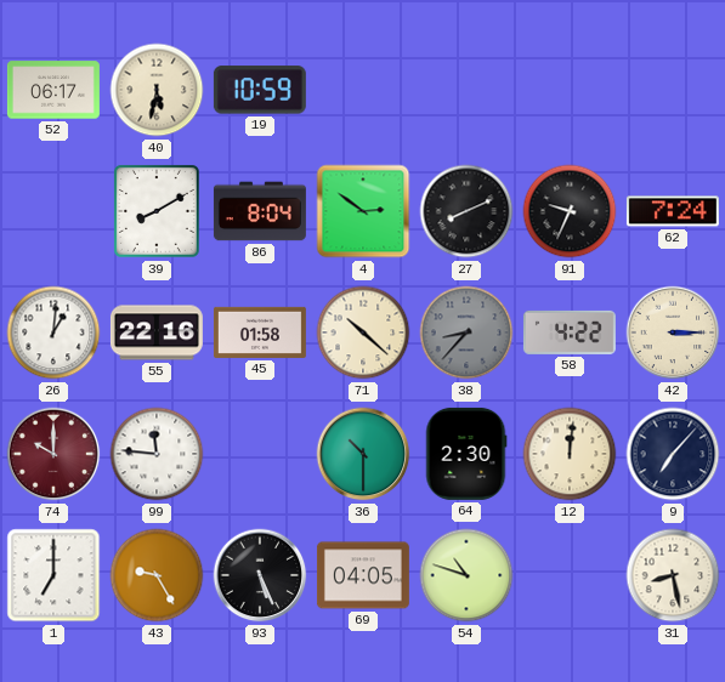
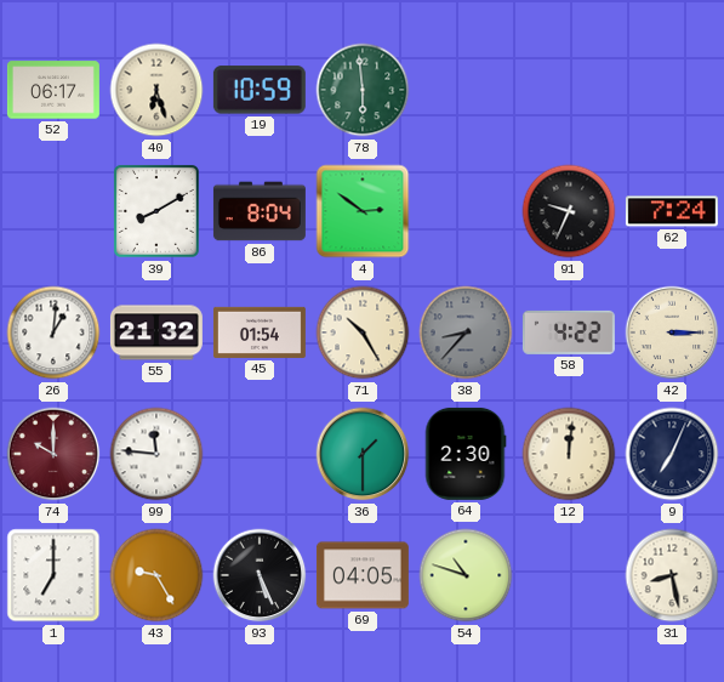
40: 5:32 -> 6:27
78: none -> 5:59
27: 8:11 -> none
55: 22:16 -> 21:32
45: 01:58 -> 01:54
71: 10:22 -> 10:25
36: 10:30 -> 1:30
9: 7:07 -> 7:04
